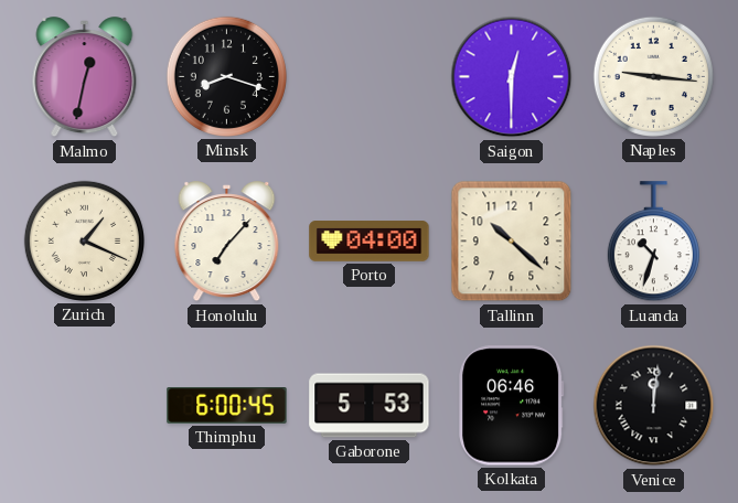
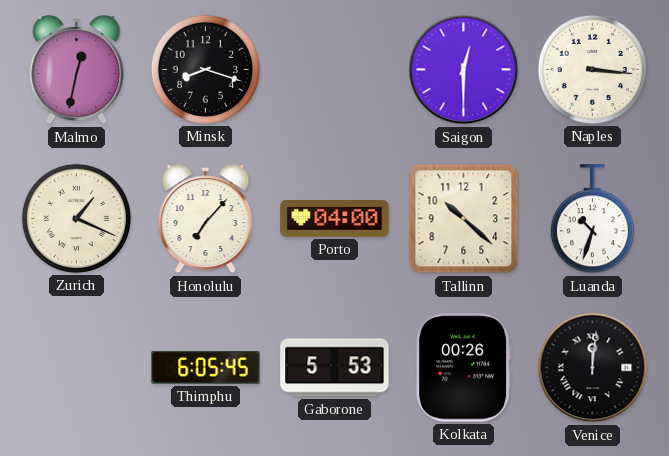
Naples: 9:16 -> 3:16
Thimphu: 6:00 -> 6:05
Kolkata: 06:46 -> 00:26
